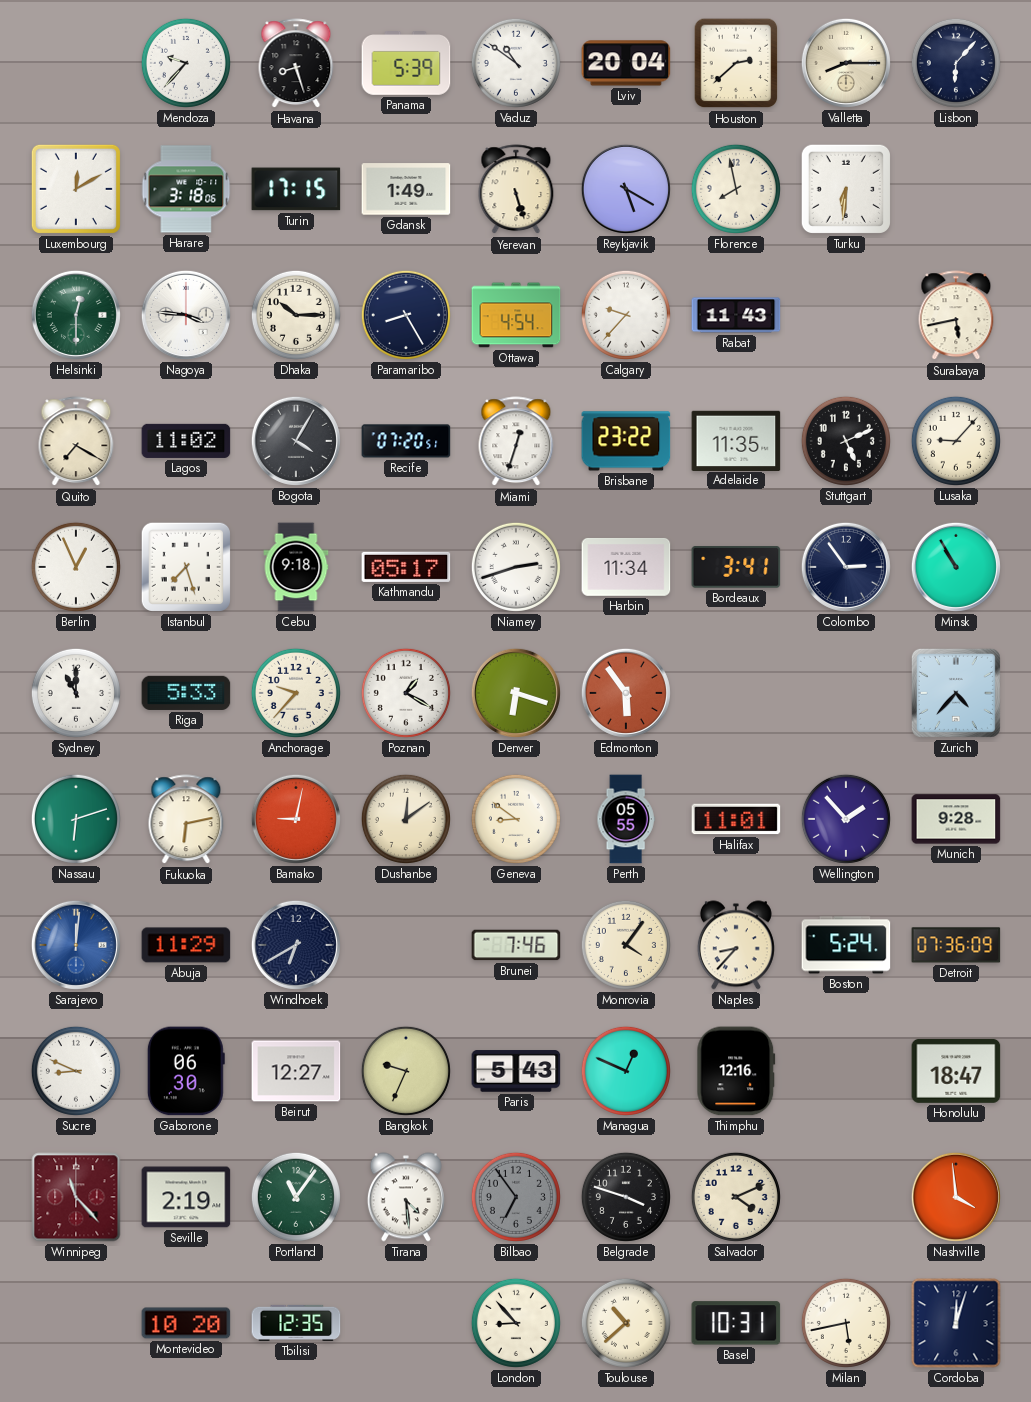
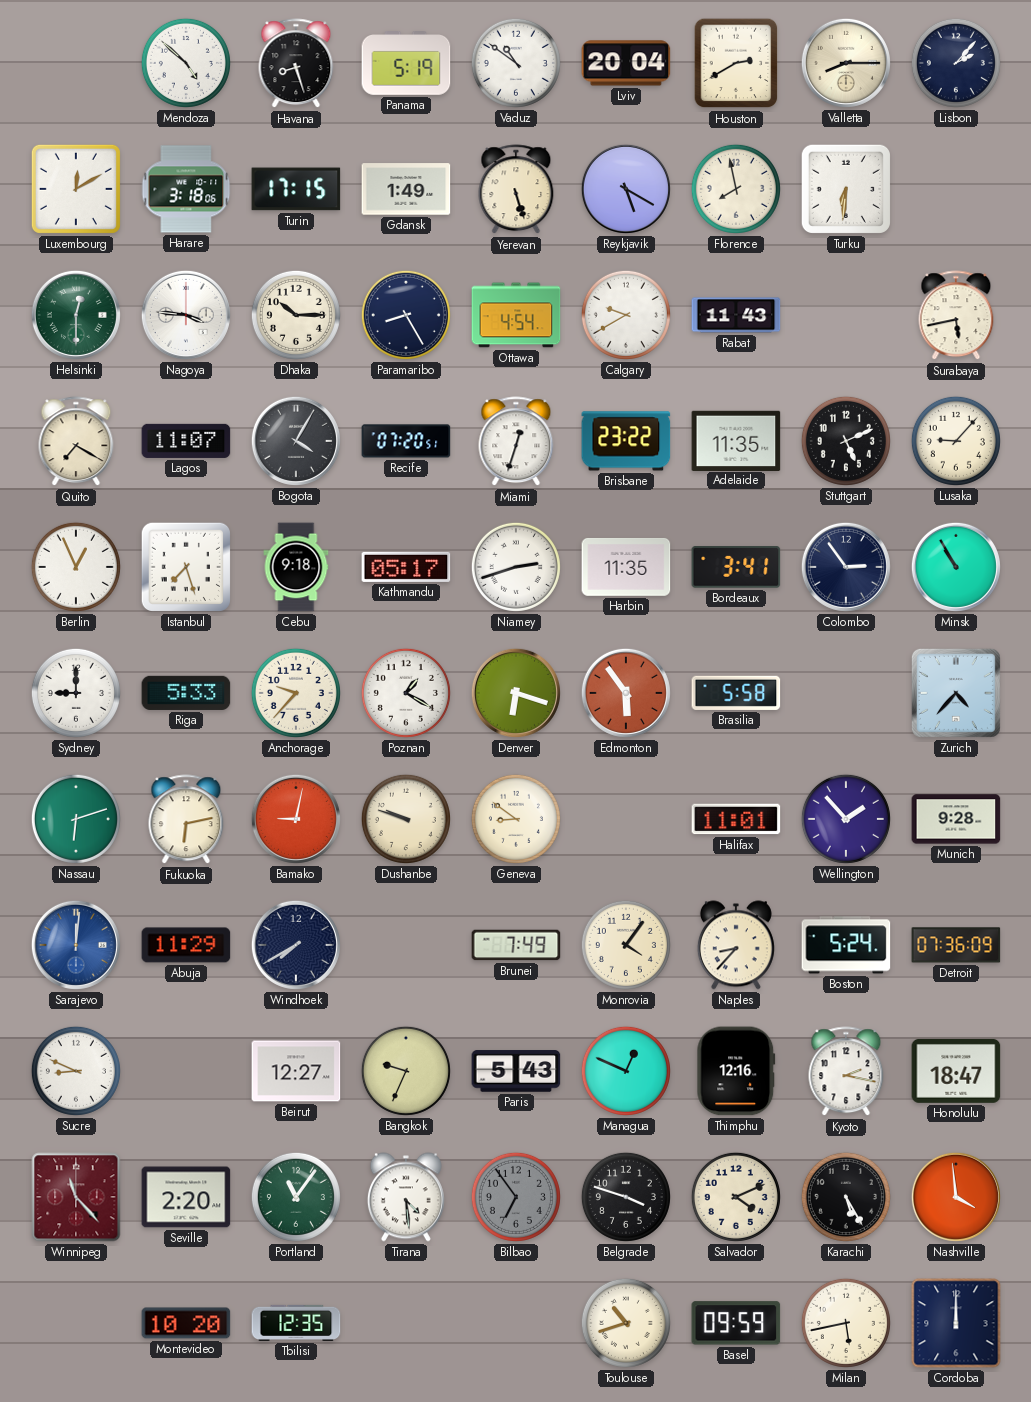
Mendoza: 9:37 -> 4:52
Panama: 5:39 -> 5:19
Houston: 2:38 -> 2:40
Lisbon: 6:07 -> 2:07
Calgary: 9:37 -> 9:40
Lagos: 11:02 -> 11:07
Harbin: 11:34 -> 11:35
Sydney: 11:00 -> 9:00
Brasilia: none -> 5:58
Dushanbe: 12:09 -> 9:48
Perth: 05:55 -> none
Windhoek: 6:40 -> 7:40
Brunei: 7:46 -> 7:49
Gaborone: 06:30 -> none
Kyoto: none -> 2:17
Seville: 2:19 -> 2:20
Karachi: none -> 5:25
London: 8:53 -> none
Toulouse: 10:38 -> 10:42
Basel: 10:31 -> 09:59
Cordoba: 12:03 -> 12:00
